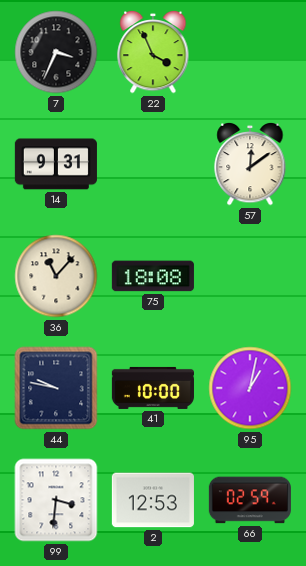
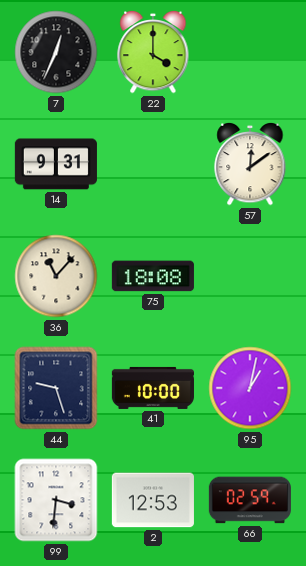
7: 3:34 -> 12:34
22: 3:56 -> 4:00
44: 9:47 -> 9:27
